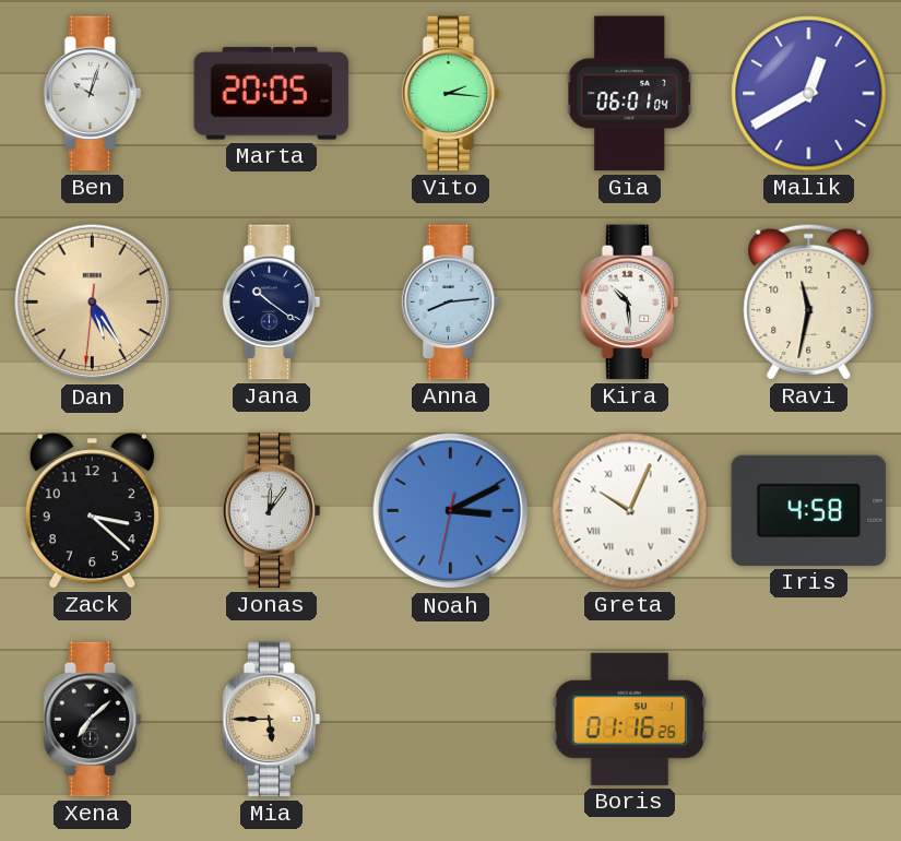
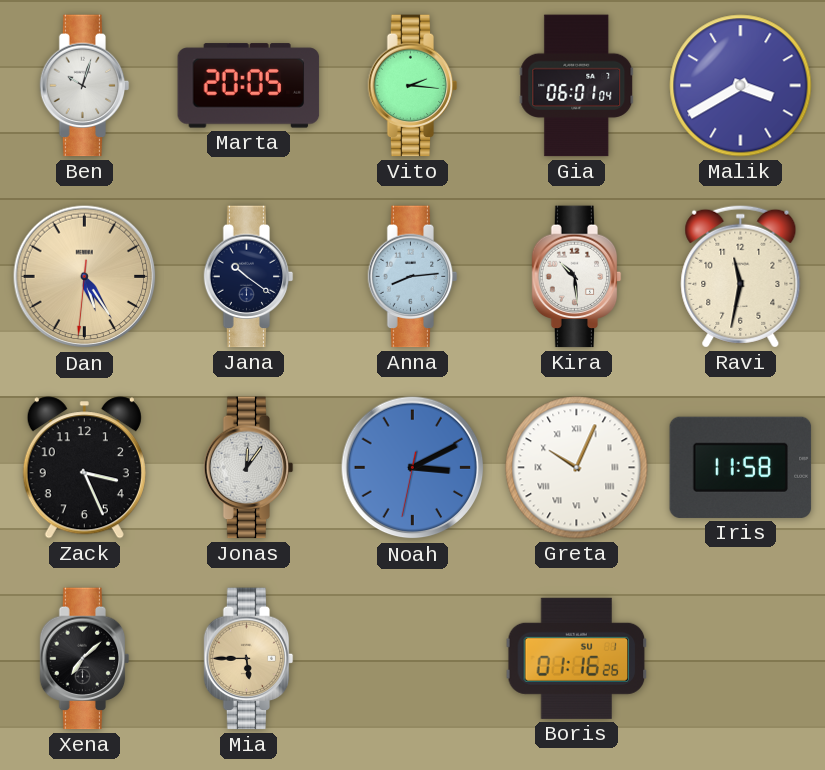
Malik: 12:40 -> 3:40
Zack: 3:22 -> 3:26
Iris: 4:58 -> 11:58
